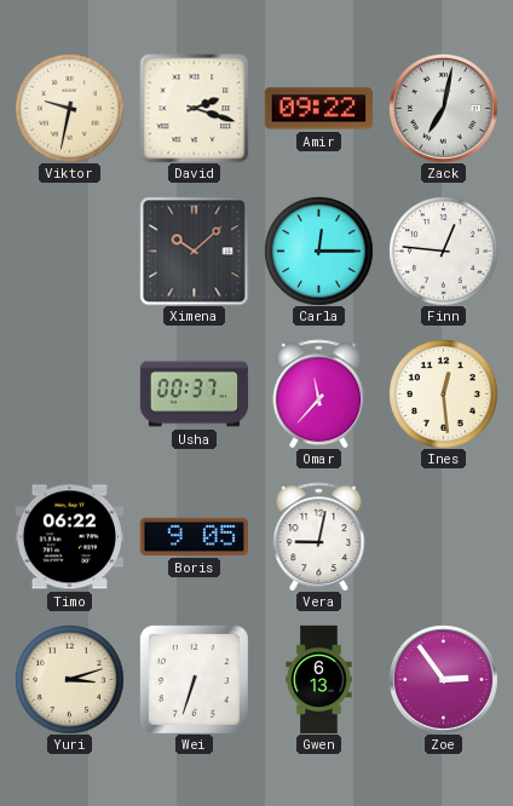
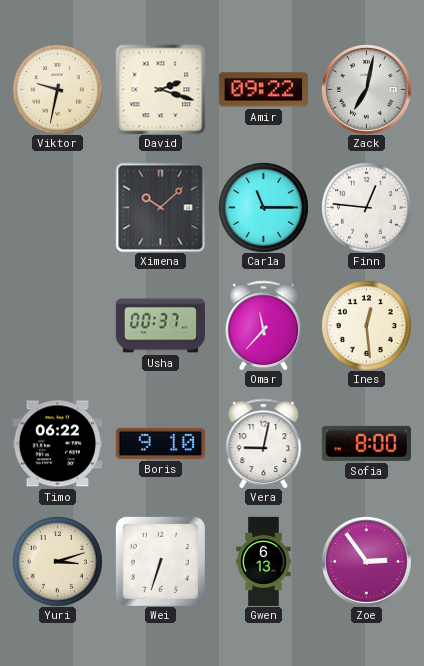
Carla: 12:15 -> 11:15
Boris: 9:05 -> 9:10
Sofia: none -> 8:00
